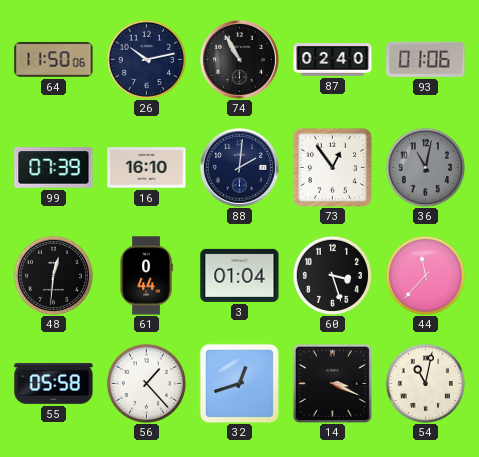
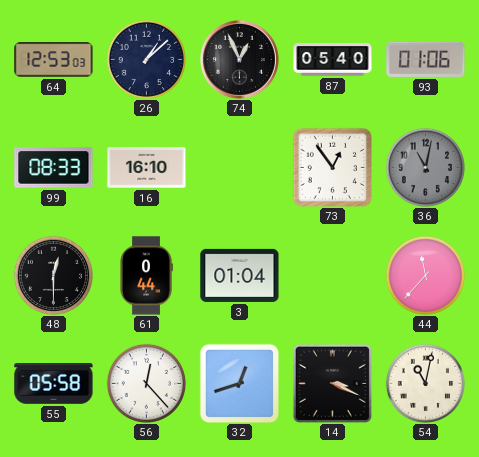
64: 11:50 -> 12:53
26: 10:13 -> 1:08
74: 10:55 -> 12:56
87: 02:40 -> 05:40
99: 07:39 -> 08:33
88: 2:01 -> none
48: 12:31 -> 12:30
60: 3:27 -> none
56: 1:23 -> 12:23
